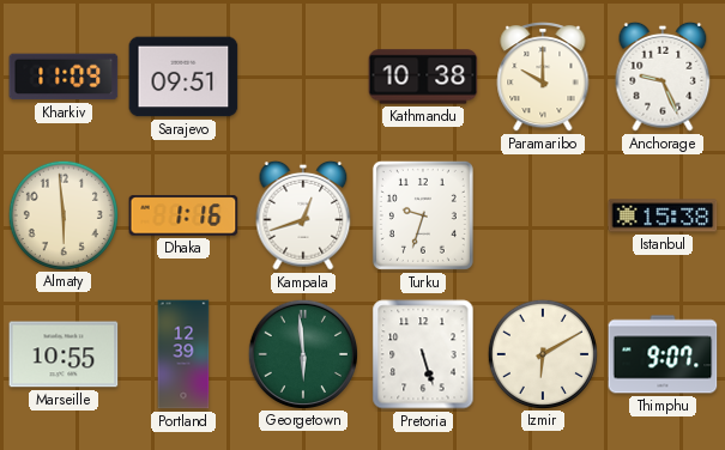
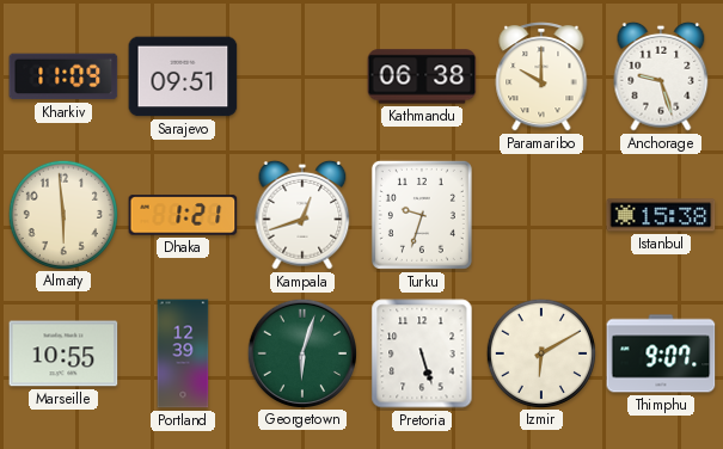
Kathmandu: 10:38 -> 06:38
Anchorage: 9:26 -> 9:27
Dhaka: 1:16 -> 1:21
Georgetown: 5:59 -> 6:03
